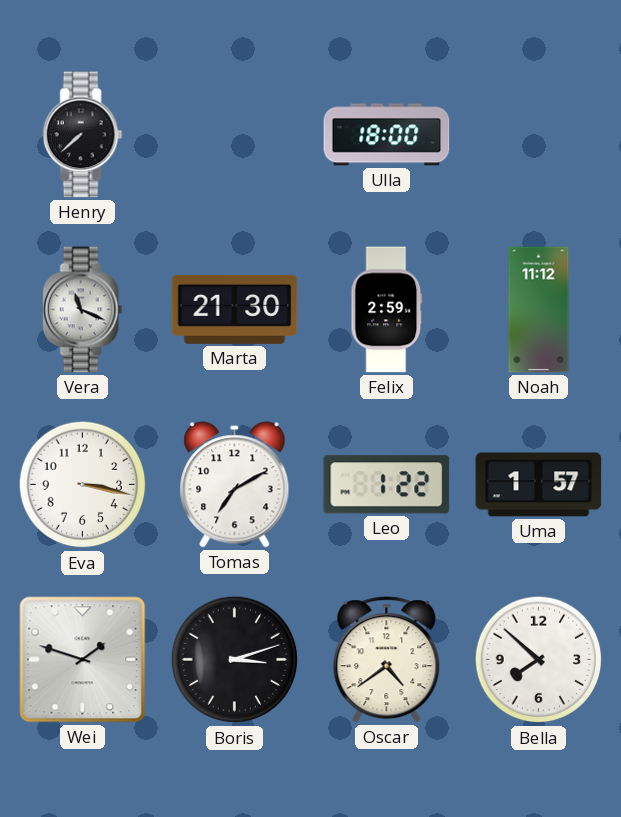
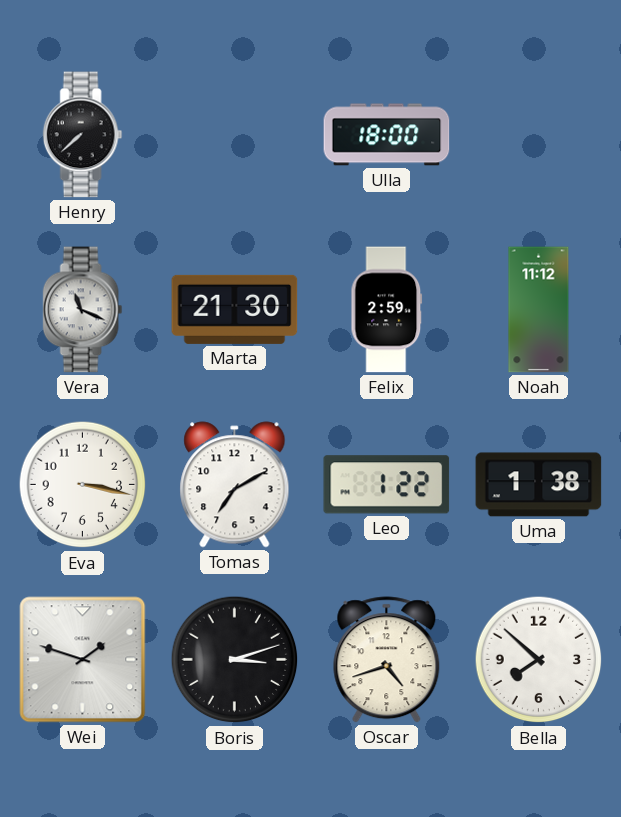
Uma: 1:57 -> 1:38
Oscar: 4:39 -> 4:42
